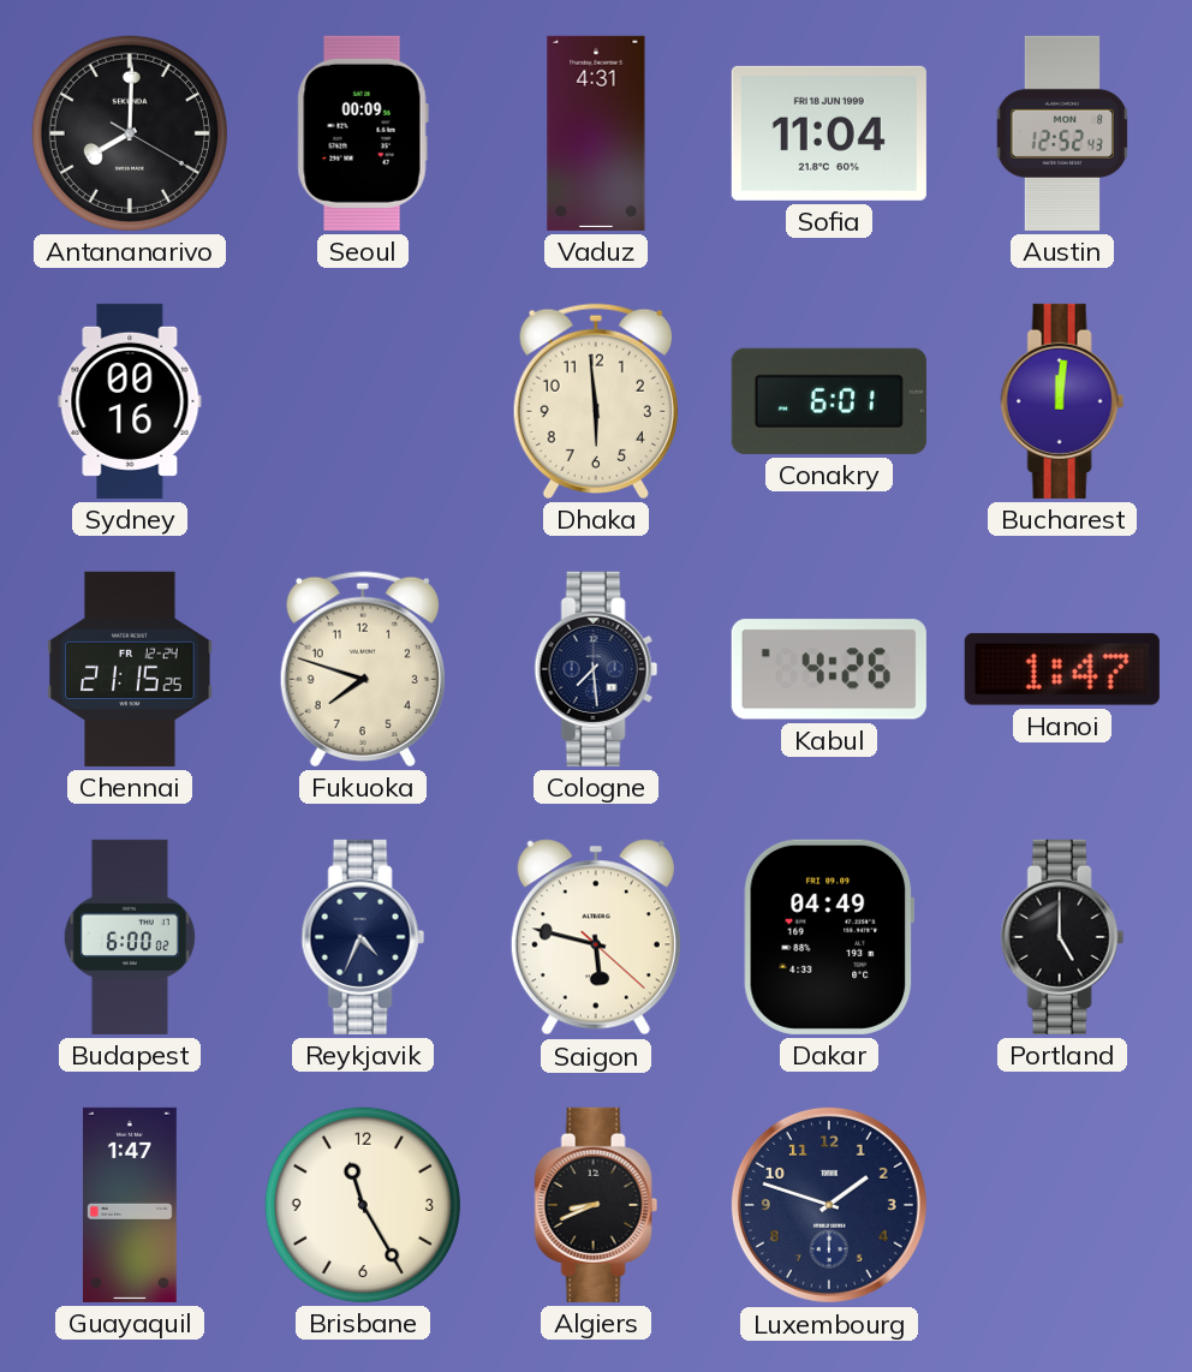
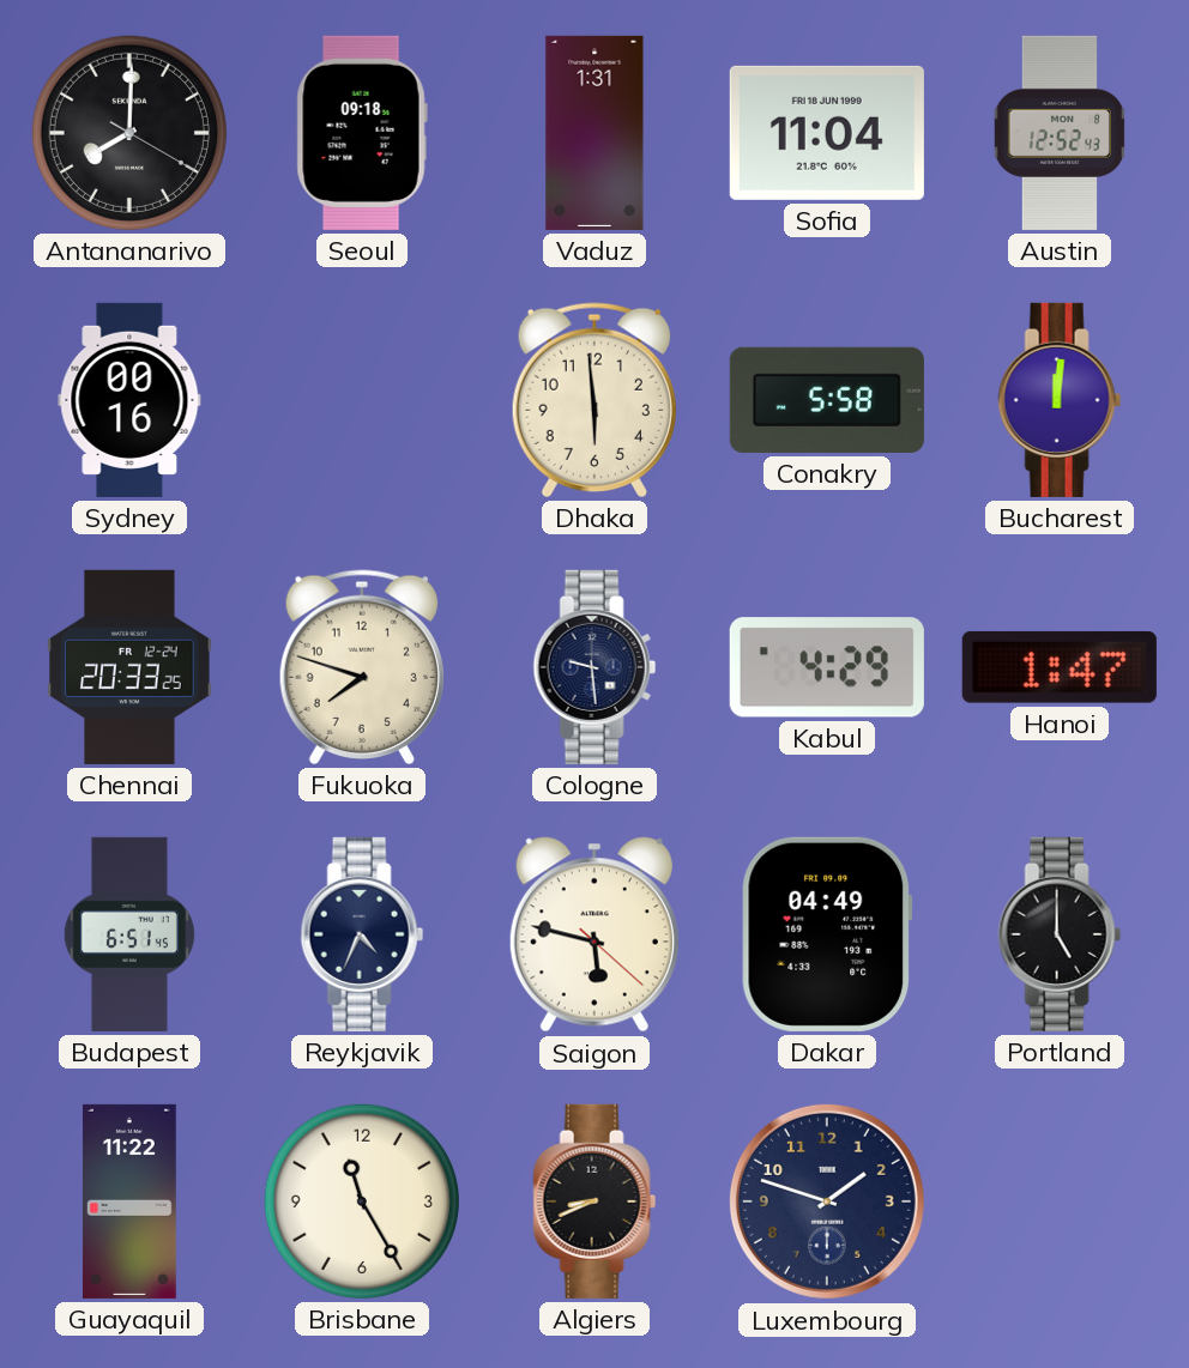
Seoul: 00:09 -> 09:18
Vaduz: 4:31 -> 1:31
Conakry: 6:01 -> 5:58
Chennai: 21:15 -> 20:33
Cologne: 7:29 -> 9:29
Kabul: 4:26 -> 4:29
Budapest: 6:00 -> 6:51
Guayaquil: 1:47 -> 11:22
